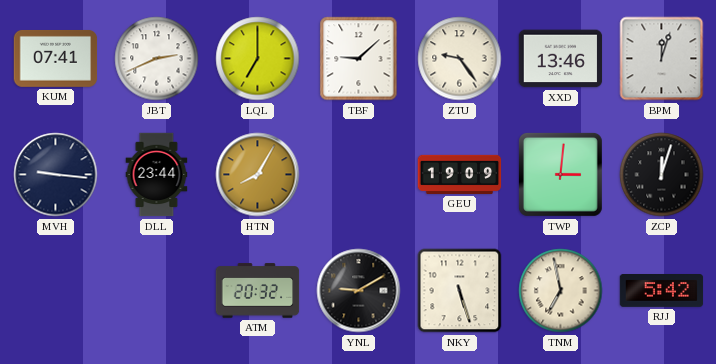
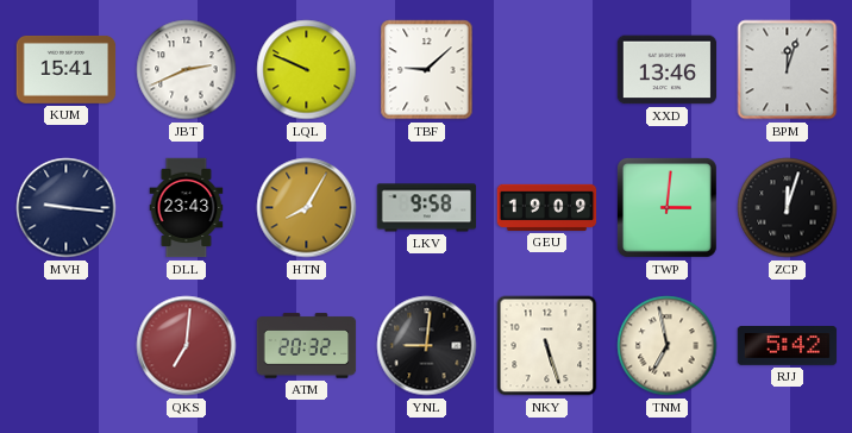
KUM: 07:41 -> 15:41
LQL: 7:00 -> 9:49
ZTU: 9:24 -> none
DLL: 23:44 -> 23:43
LKV: none -> 9:58
QKS: none -> 7:01
YNL: 9:10 -> 9:01
